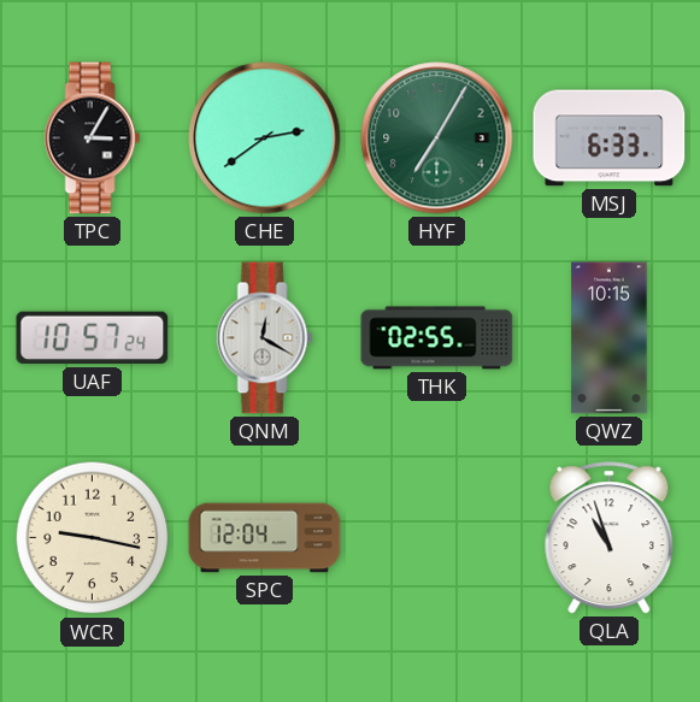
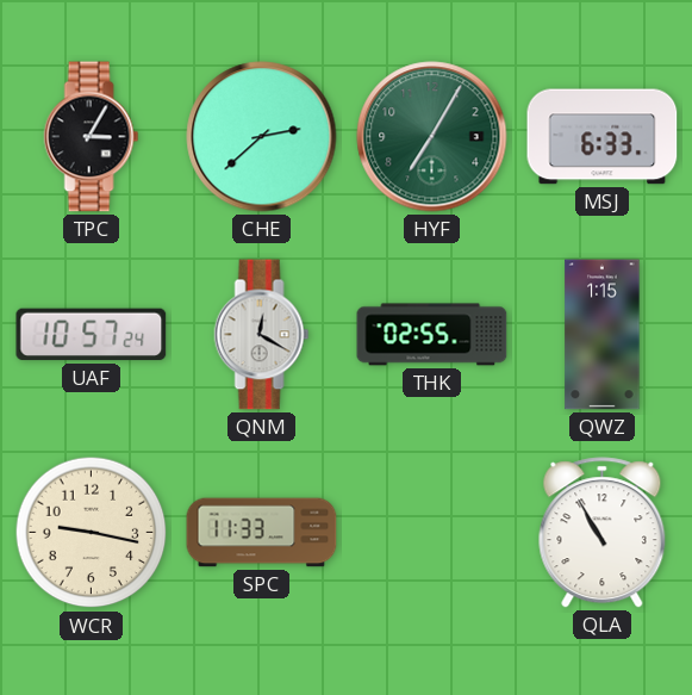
CHE: 2:39 -> 2:38
QWZ: 10:15 -> 1:15
SPC: 12:04 -> 11:33
QLA: 10:57 -> 10:55
